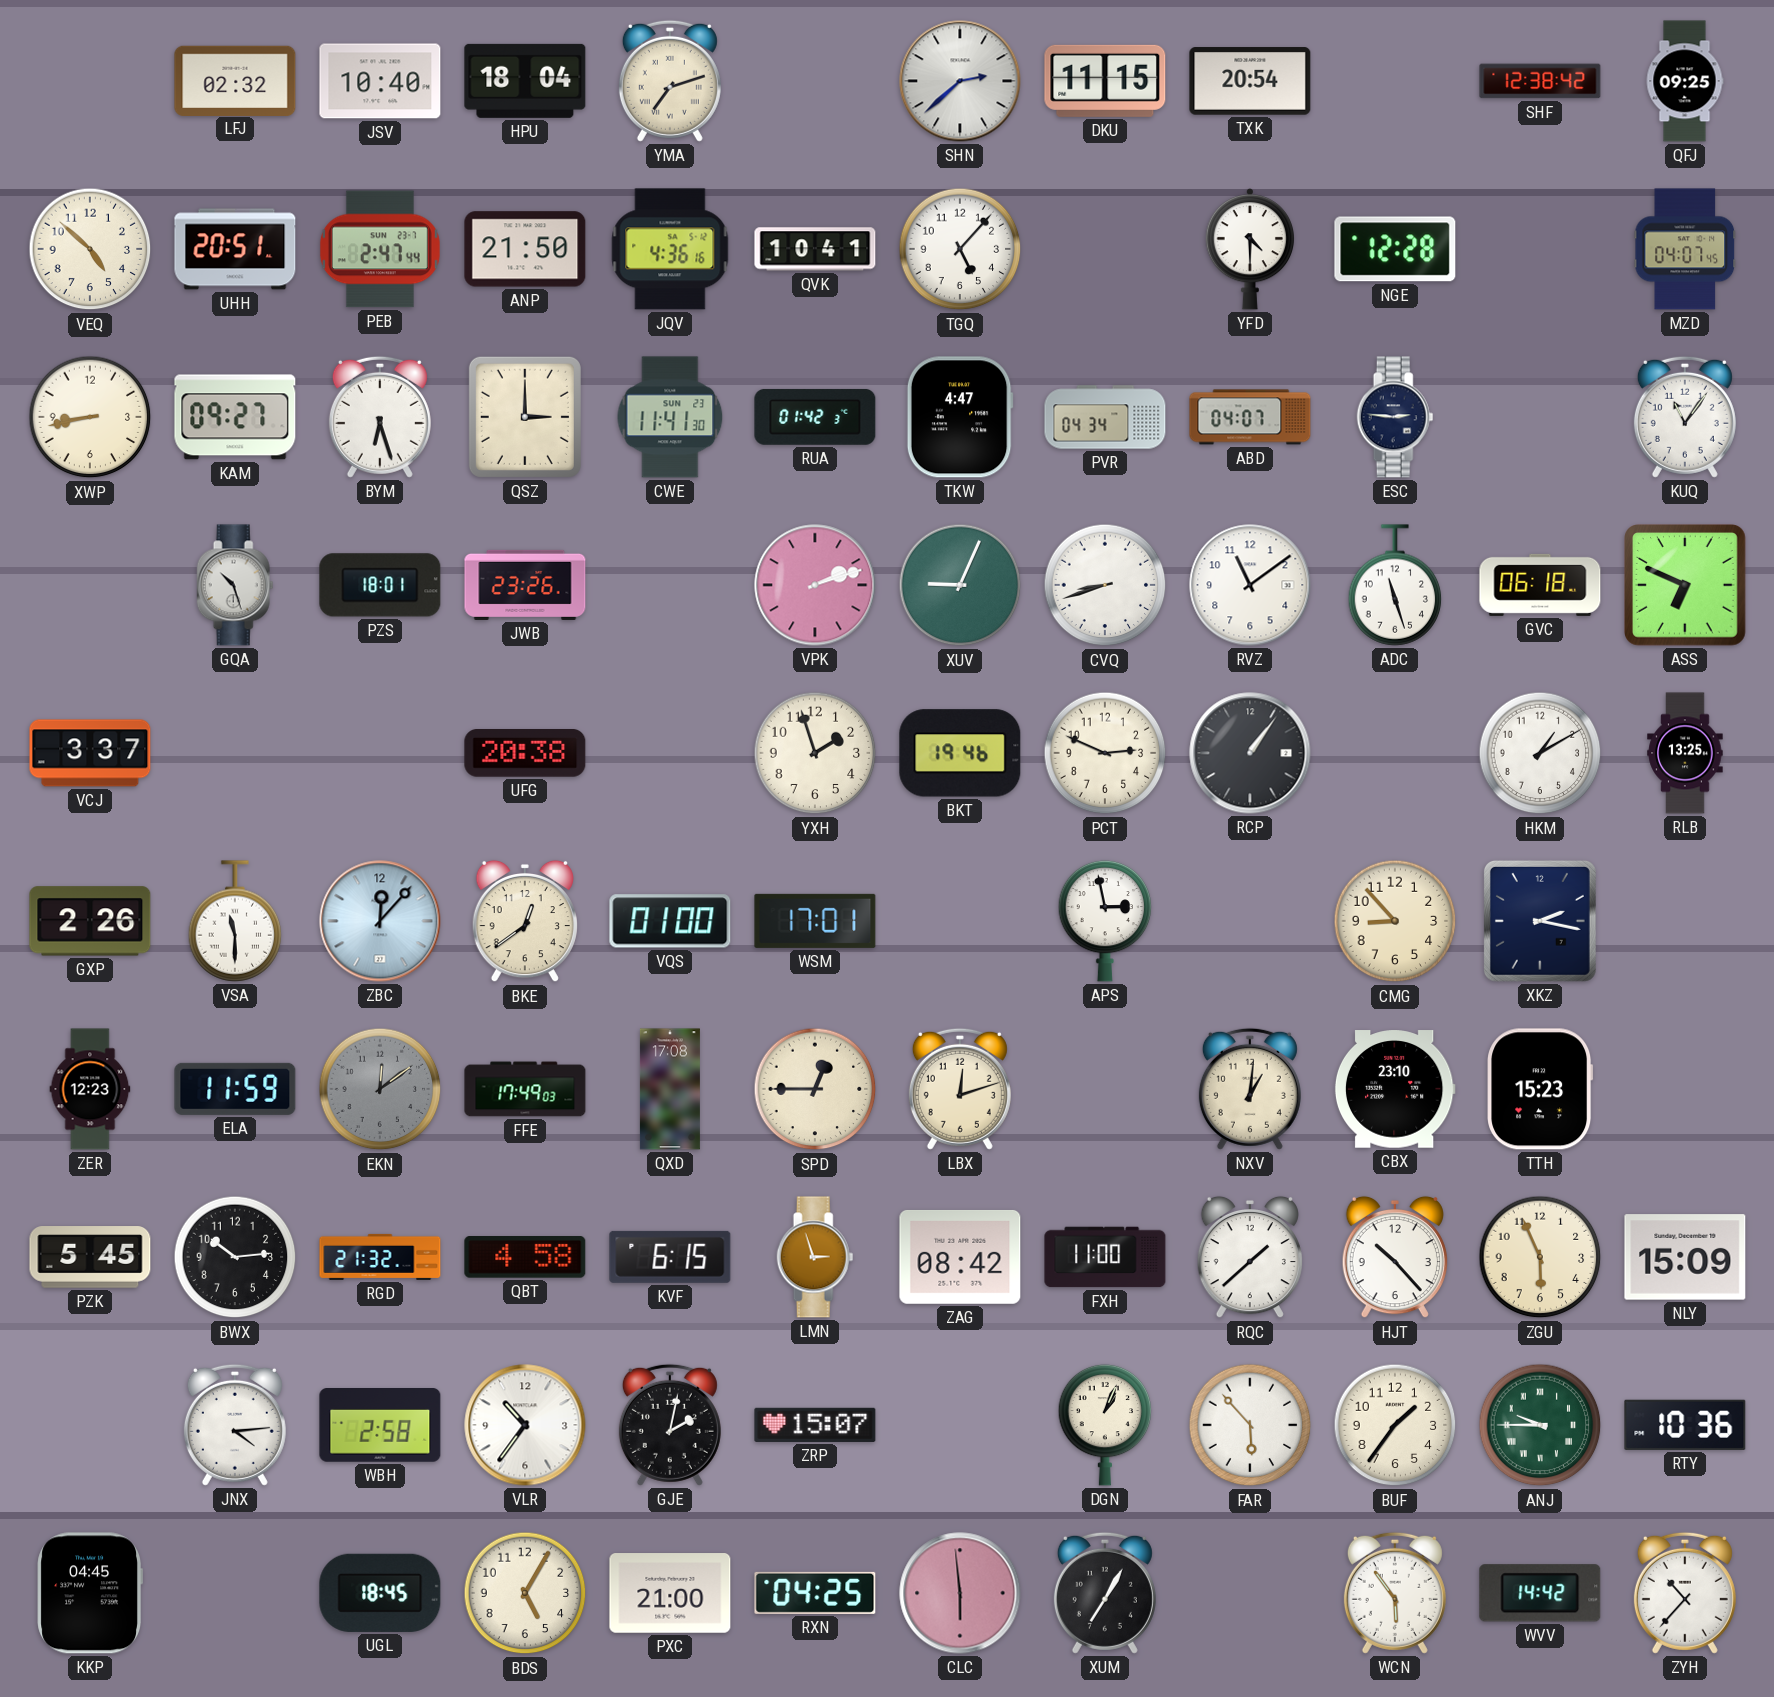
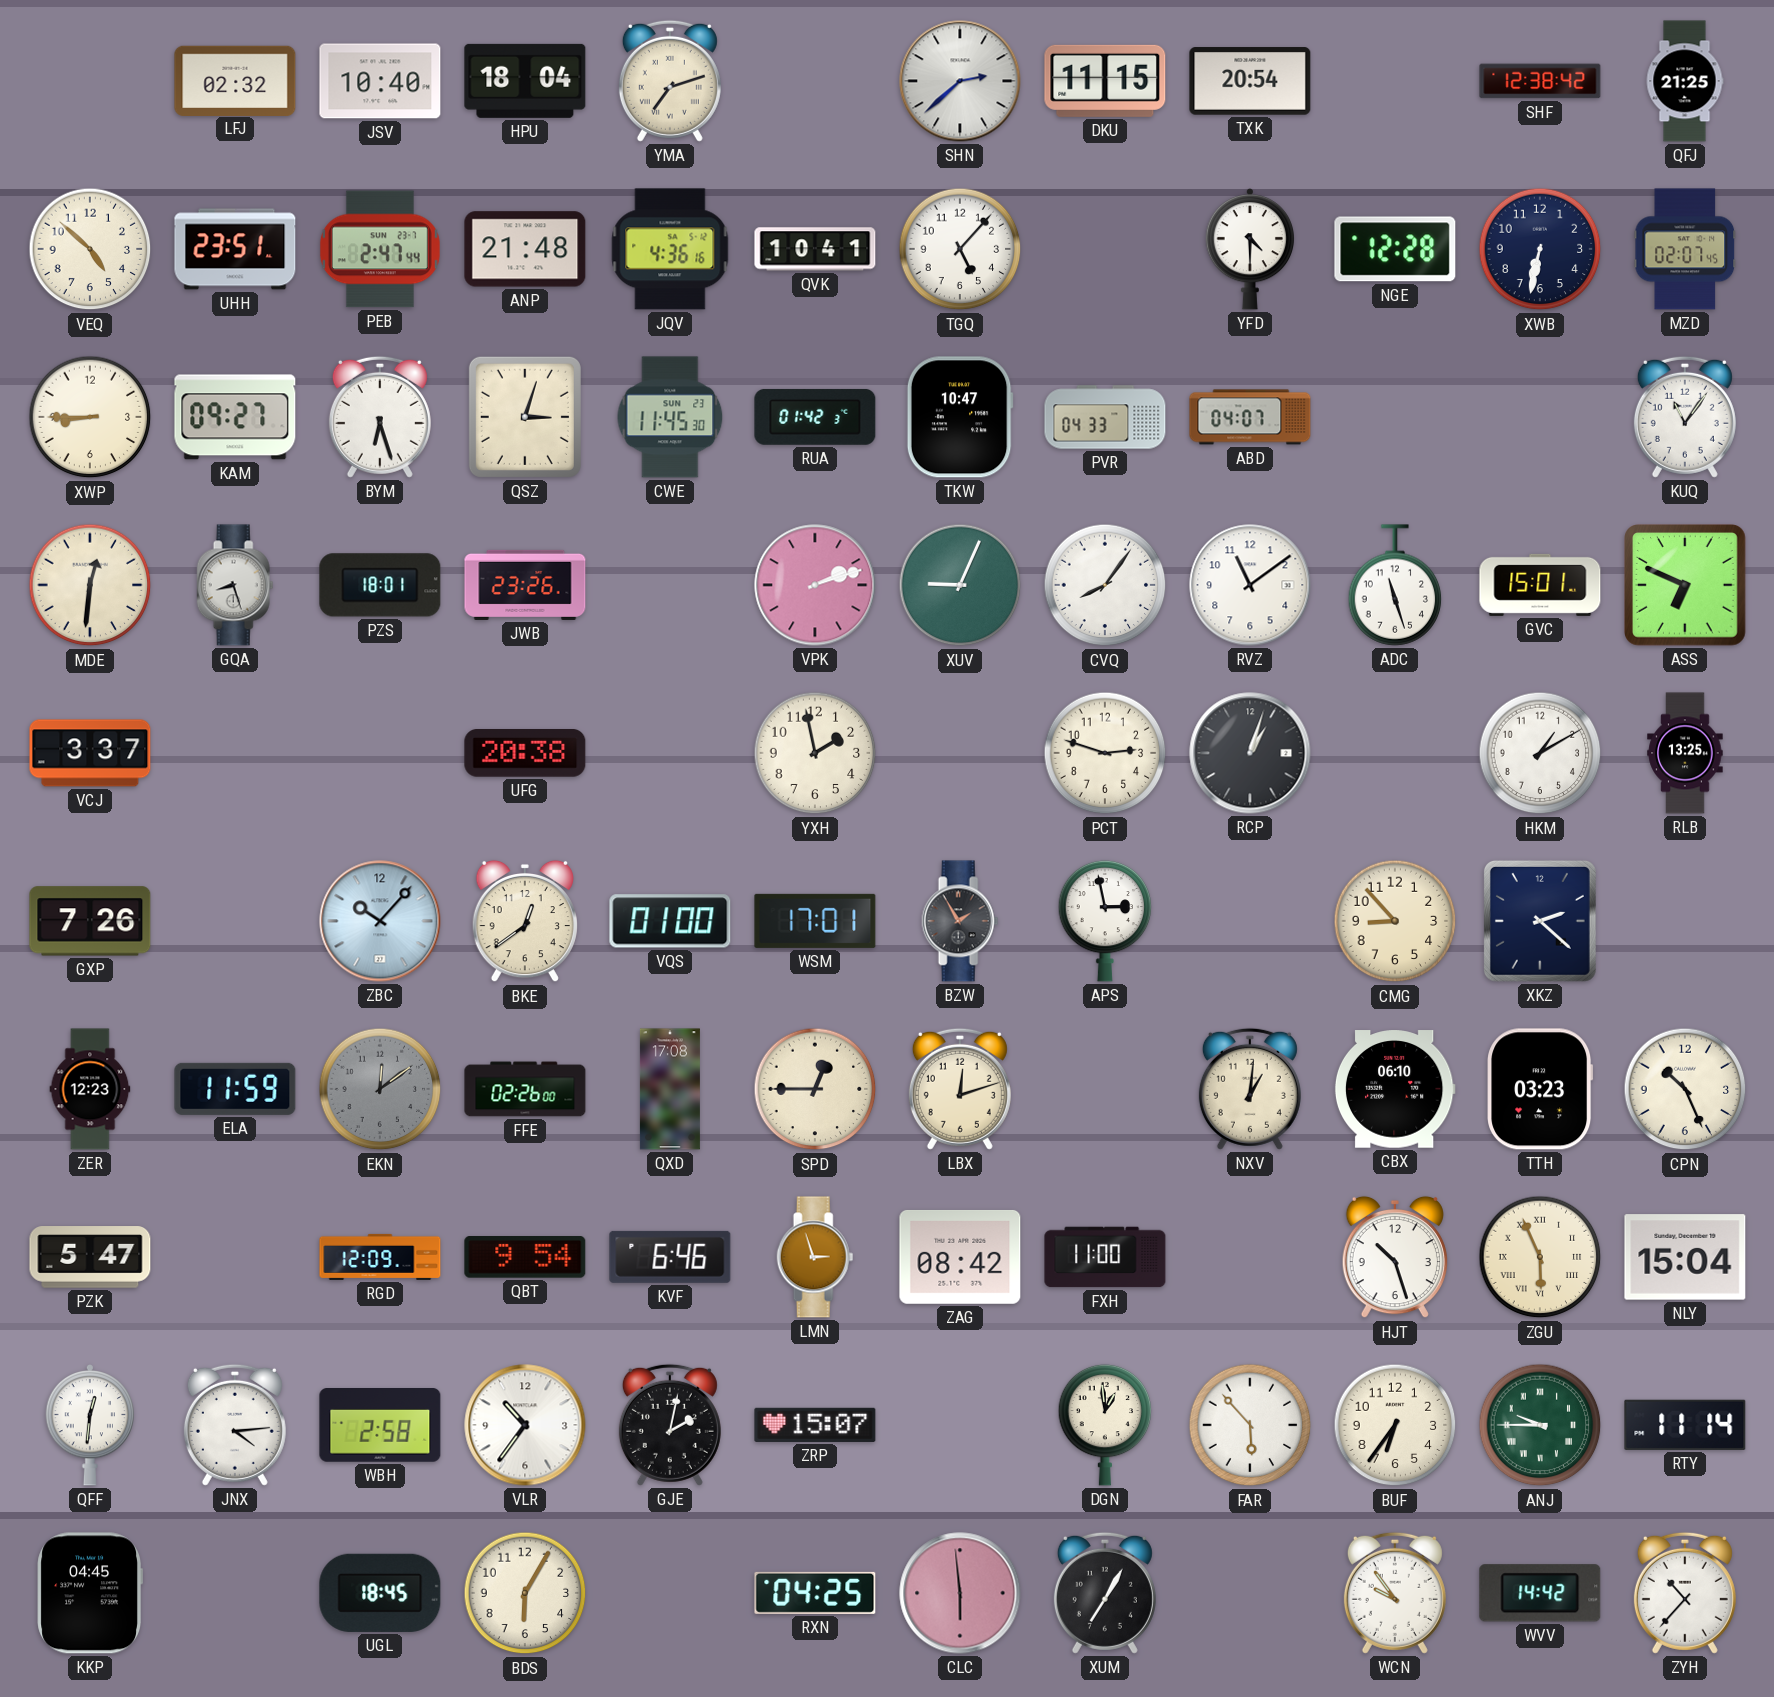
QFJ: 09:25 -> 21:25
UHH: 20:51 -> 23:51
ANP: 21:50 -> 21:48
XWB: none -> 6:32
MZD: 04:07 -> 02:07
XWP: 8:43 -> 8:45
QSZ: 3:00 -> 3:03
CWE: 11:41 -> 11:45
TKW: 4:47 -> 10:47
PVR: 04:34 -> 04:33
ESC: 2:46 -> none
MDE: none -> 12:31
GQA: 10:27 -> 8:27
CVQ: 8:42 -> 8:06
GVC: 06:18 -> 15:01
YXH: 1:57 -> 1:58
BKT: 19:46 -> none
PCT: 2:49 -> 2:48
RCP: 1:06 -> 1:03
GXP: 2:26 -> 7:26
VSA: 11:30 -> none
ZBC: 12:07 -> 10:07
BZW: none -> 1:55
XKZ: 2:17 -> 2:22
FFE: 17:49 -> 02:26
CBX: 23:10 -> 06:10
TTH: 15:23 -> 03:23
CPN: none -> 10:26
PZK: 5:45 -> 5:47
BWX: 10:14 -> none
RGD: 21:32 -> 12:09
QBT: 4:58 -> 9:54
KVF: 6:15 -> 6:46
RQC: 1:38 -> none
HJT: 10:23 -> 10:27
ZGU numerals: Arabic -> Roman
NLY: 15:09 -> 15:04
QFF: none -> 12:31
DGN: 1:04 -> 12:59
BUF: 1:36 -> 6:36
RTY: 10:36 -> 11:14
BDS: 5:05 -> 6:05
PXC: 21:00 -> none
WCN: 5:54 -> 9:54
